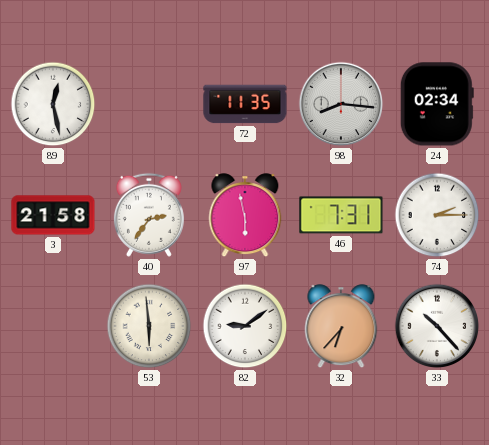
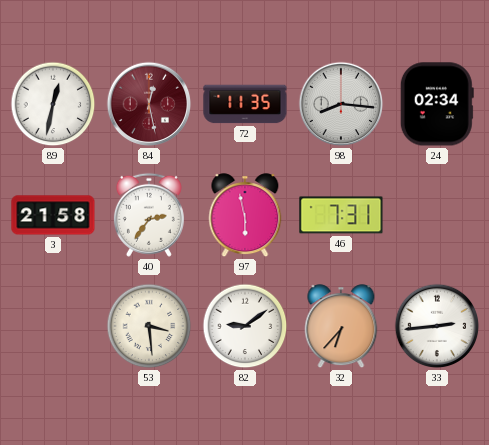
89: 12:28 -> 12:32
84: none -> 12:28
74: 2:15 -> none
53: 5:59 -> 3:29
33: 10:23 -> 2:44
